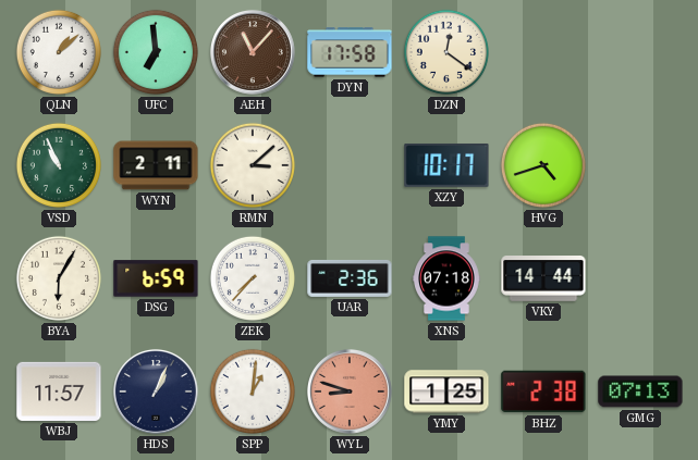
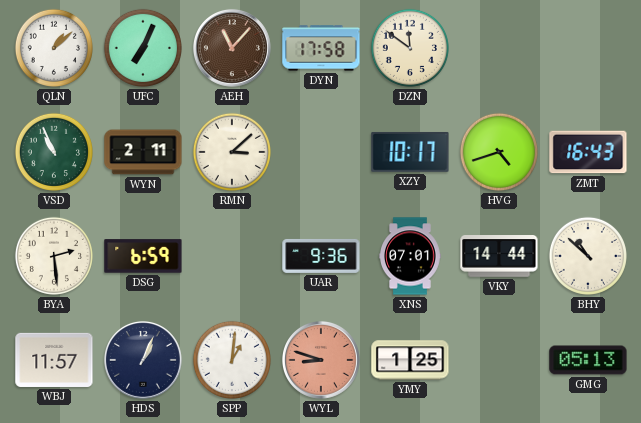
UFC: 6:59 -> 7:04
DZN: 12:21 -> 11:51
ZMT: none -> 16:43
BYA: 6:05 -> 2:29
ZEK: 7:37 -> none
UAR: 2:36 -> 9:36
XNS: 07:18 -> 07:01
BHY: none -> 10:52
BHZ: 2:38 -> none
GMG: 07:13 -> 05:13
